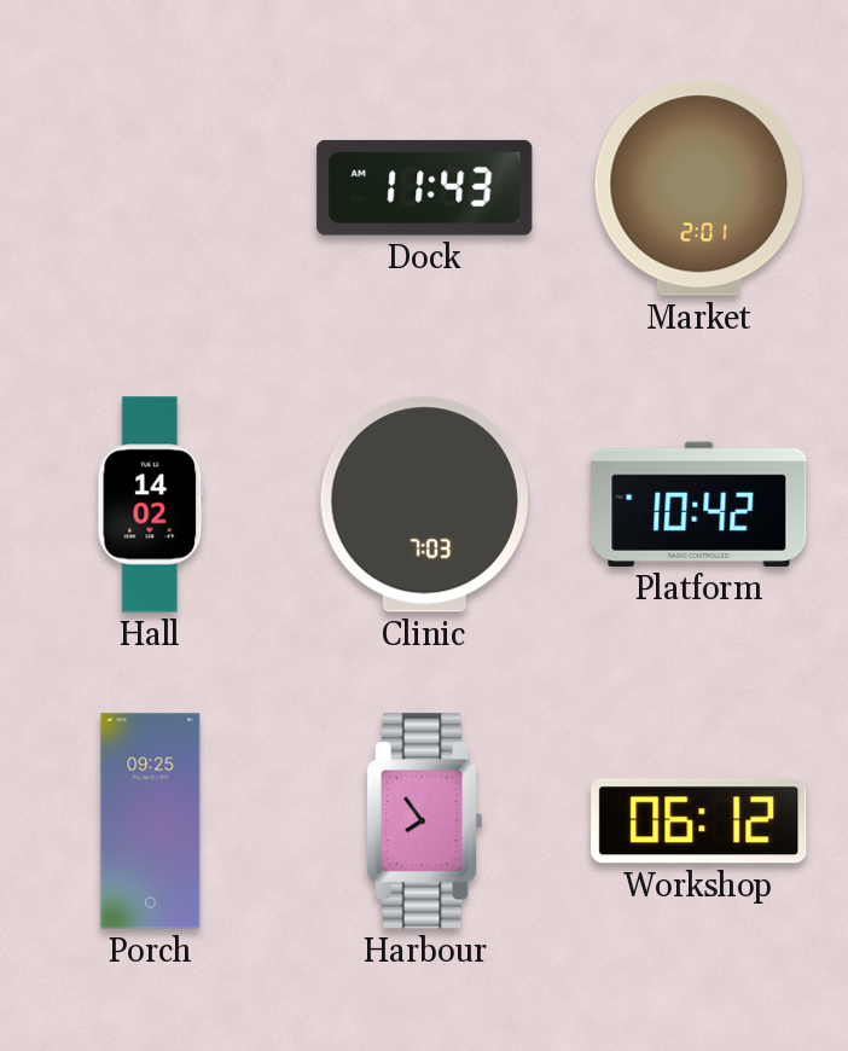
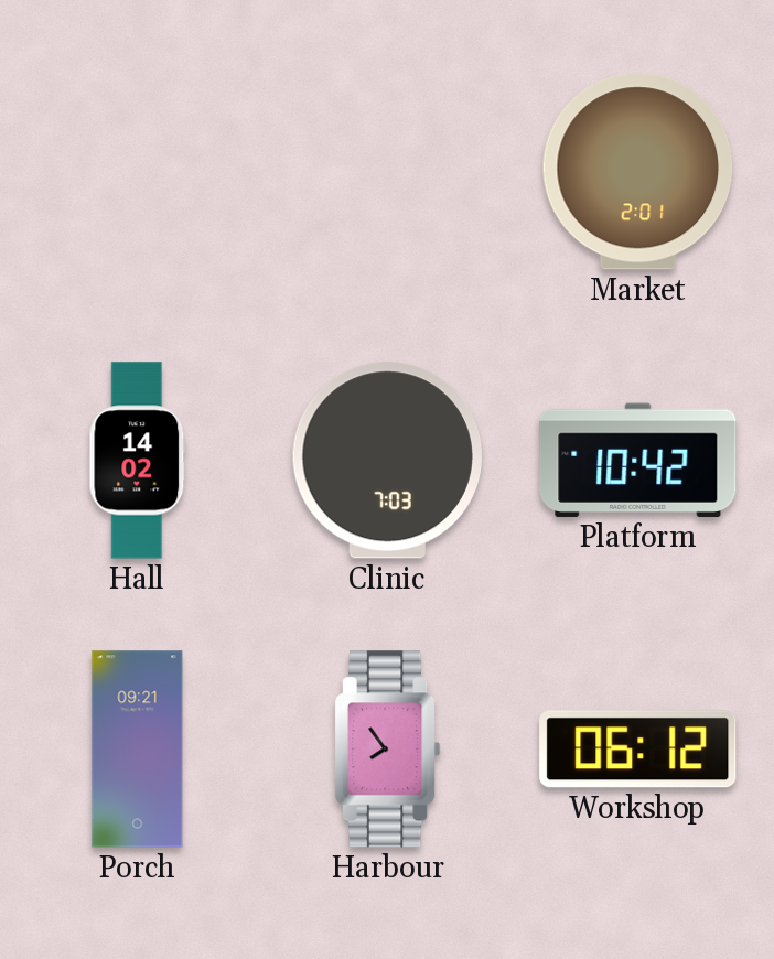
Dock: 11:43 -> none
Porch: 09:25 -> 09:21
